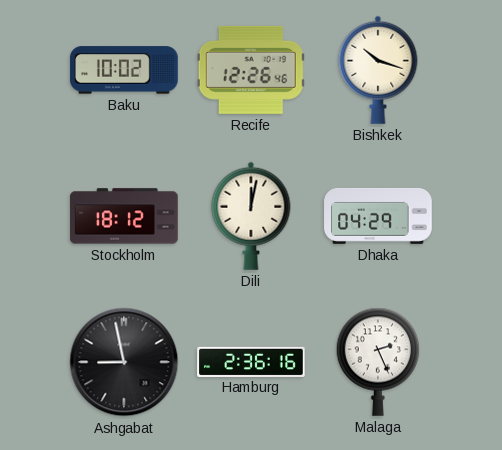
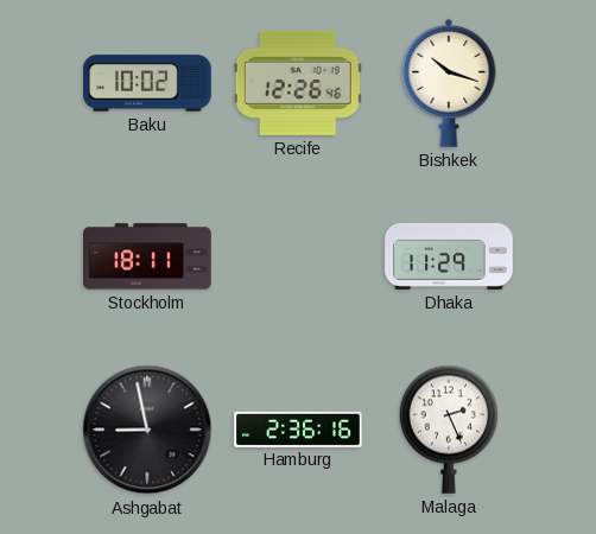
Stockholm: 18:12 -> 18:11
Dili: 12:02 -> none
Dhaka: 04:29 -> 11:29
